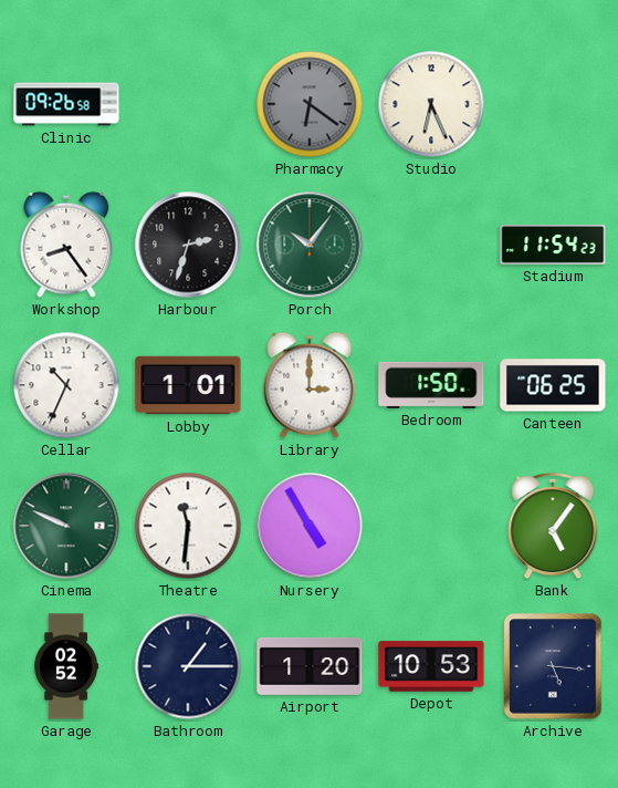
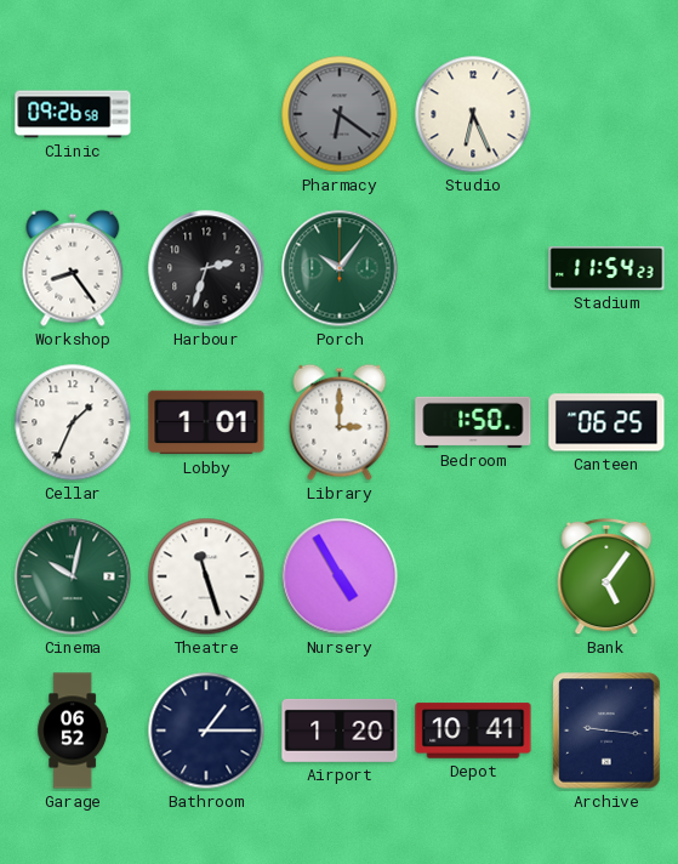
Cellar: 10:34 -> 1:34
Cinema: 9:49 -> 10:02
Theatre: 11:31 -> 11:27
Garage: 02:52 -> 06:52
Depot: 10:53 -> 10:41
Archive: 5:16 -> 9:16
